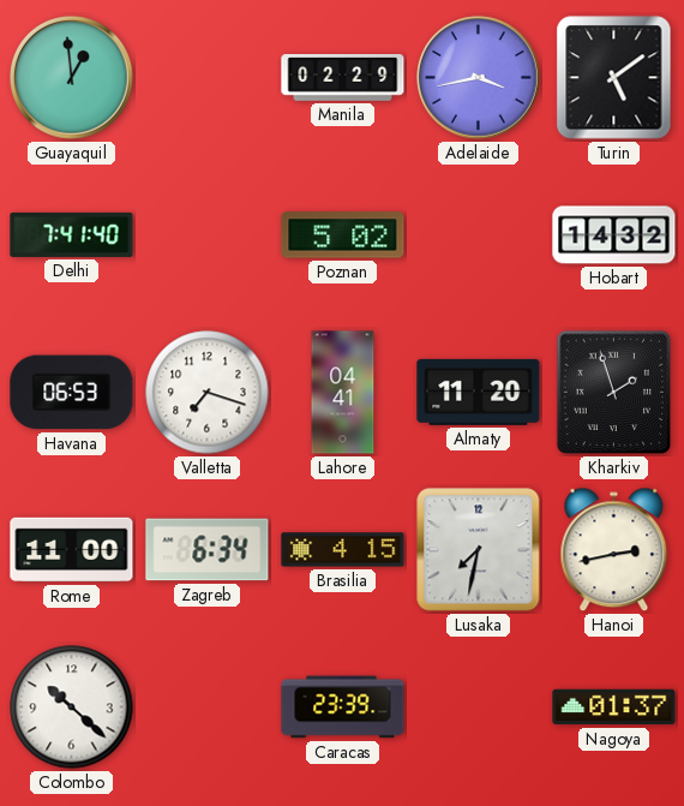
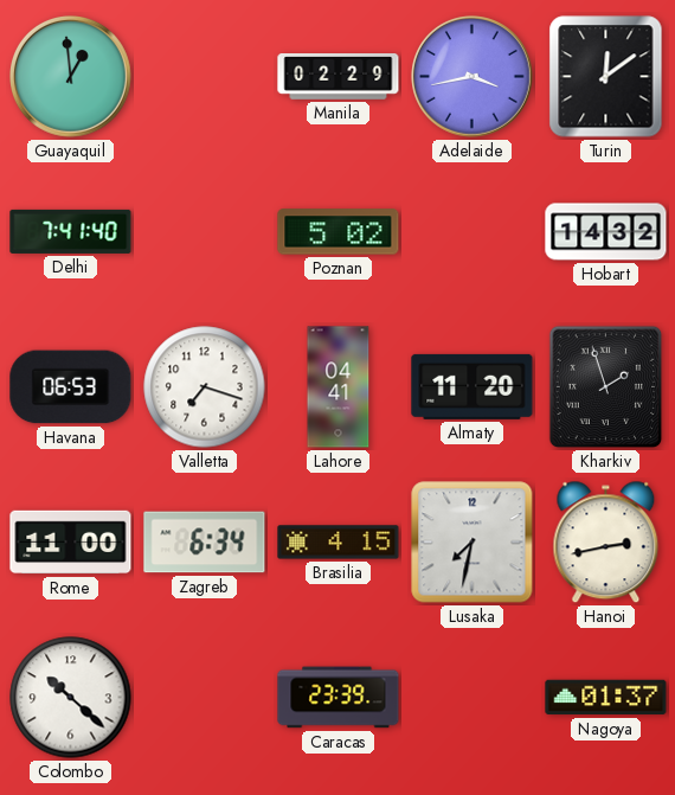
Turin: 5:09 -> 12:09
